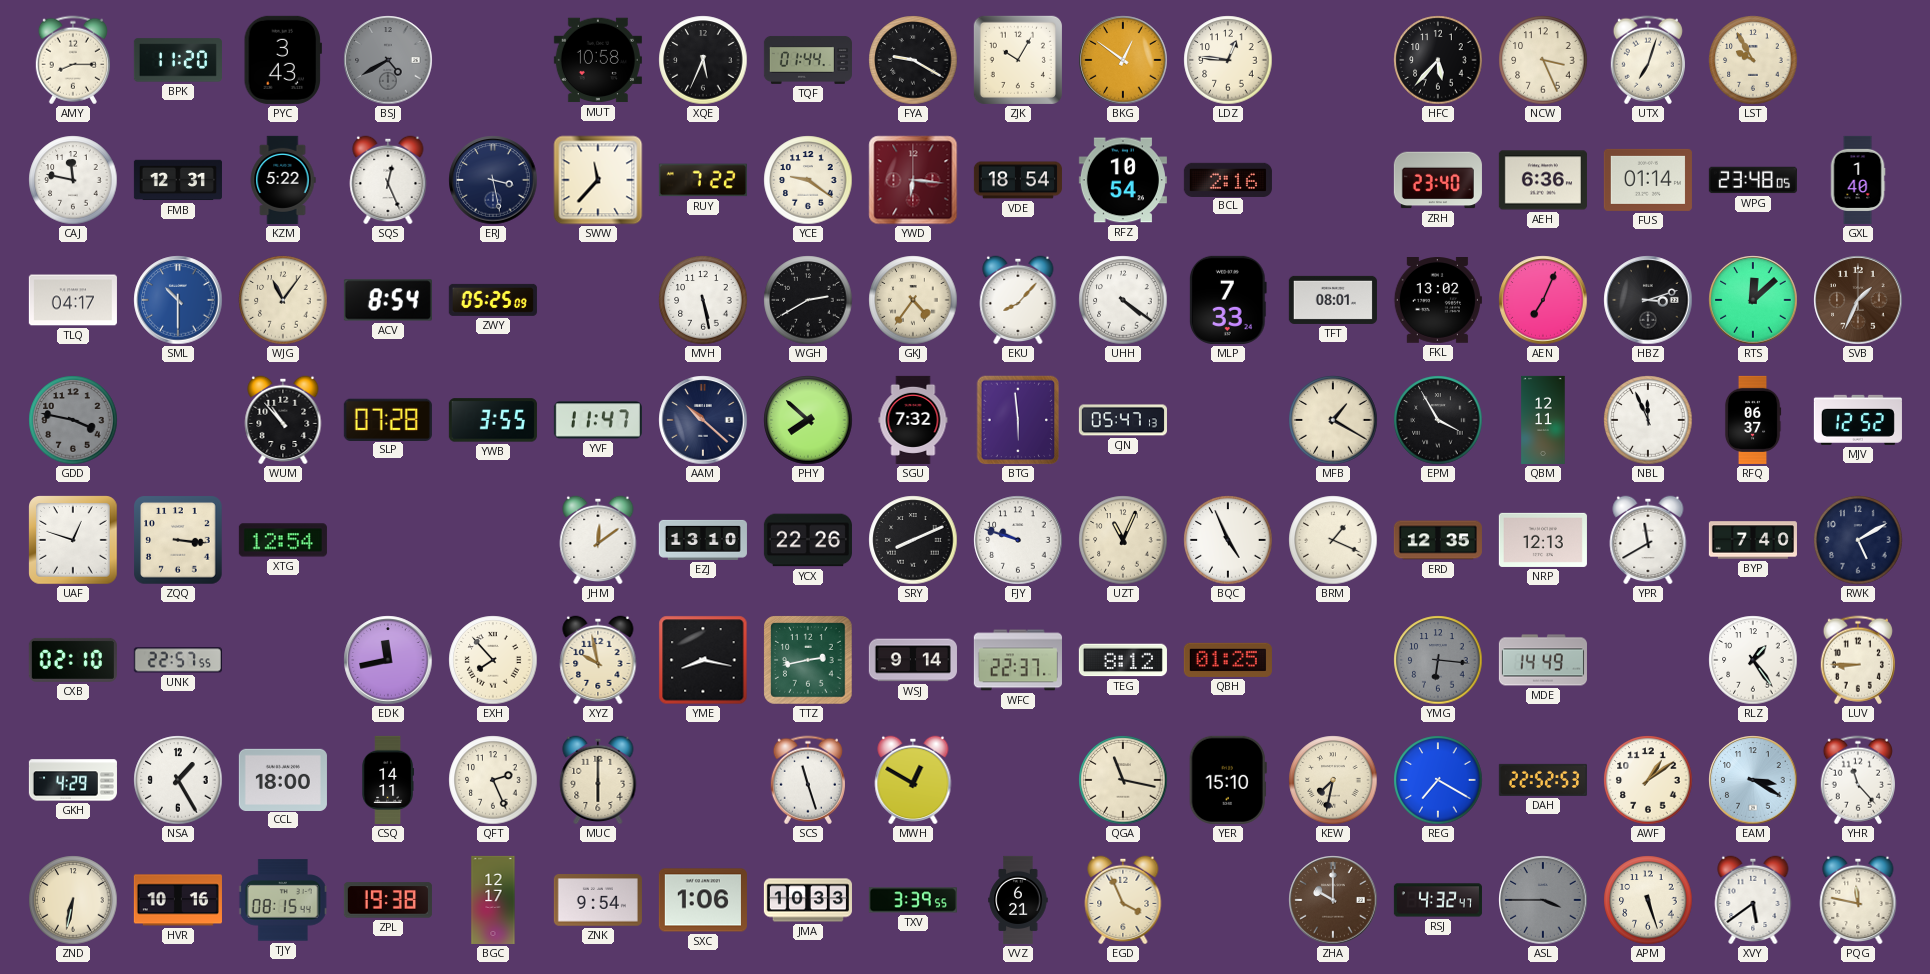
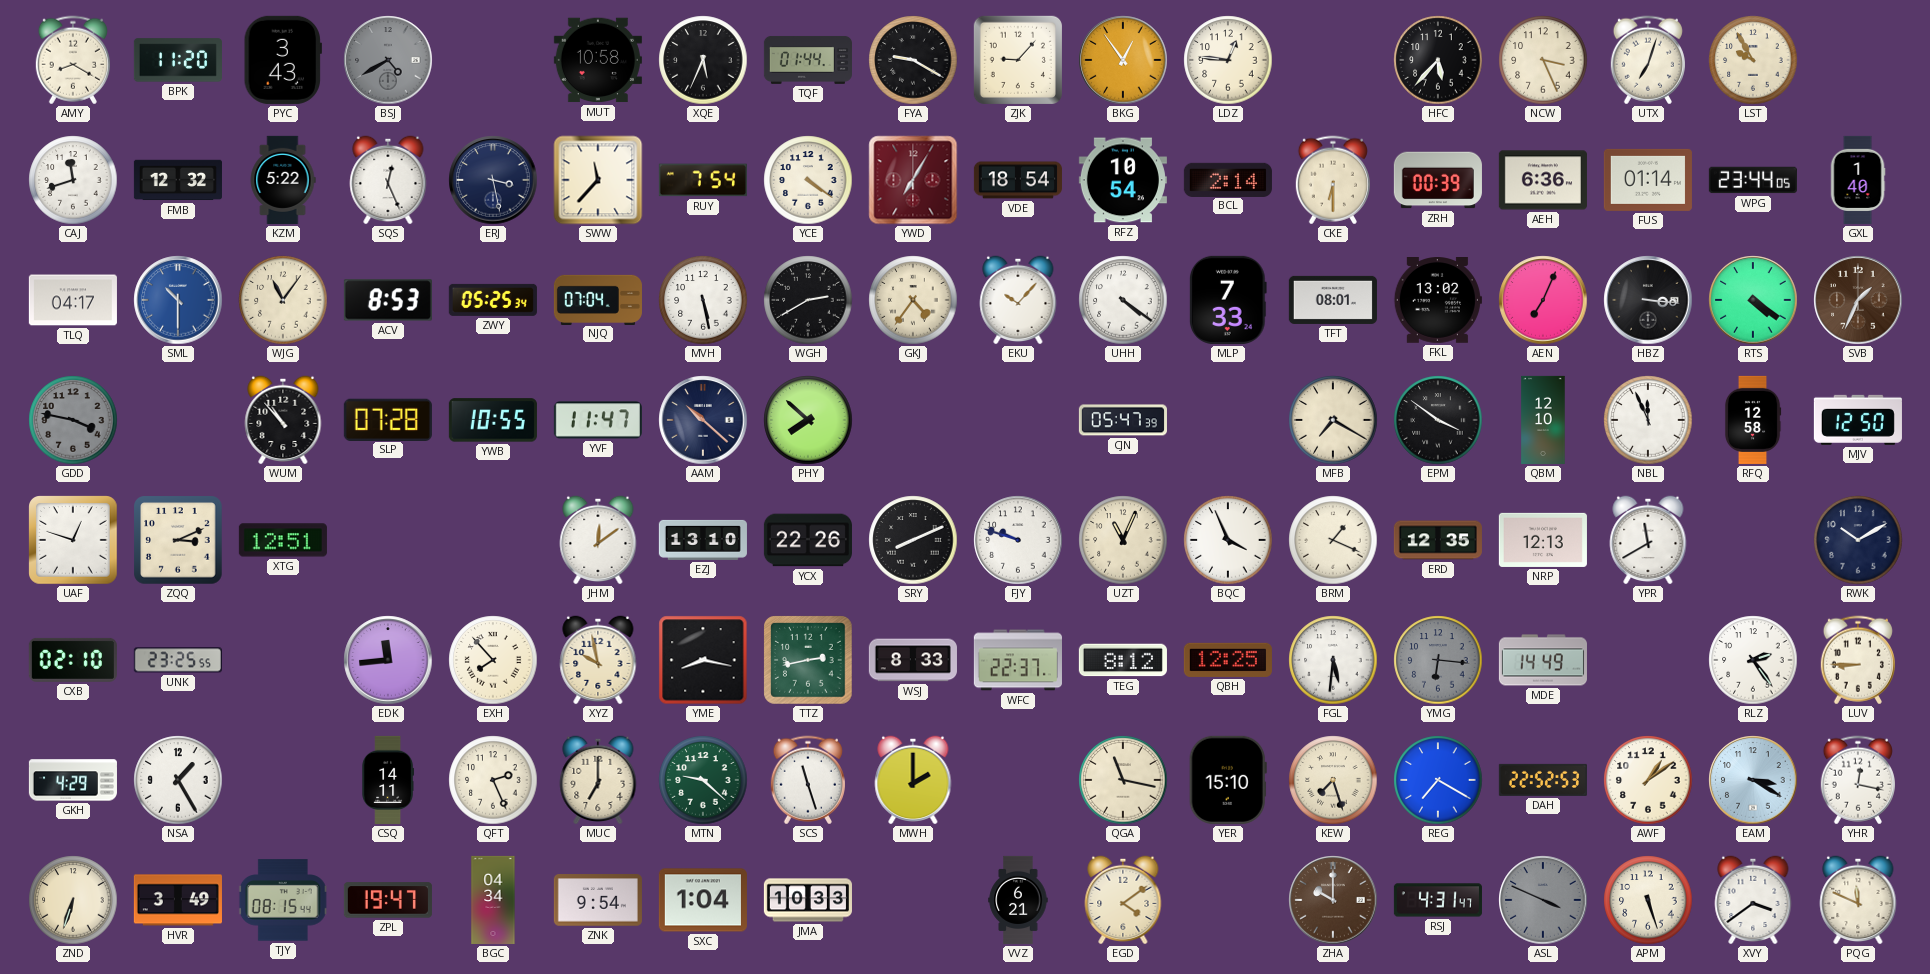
AMY: 8:15 -> 8:20
ZJK: 10:05 -> 9:07
BKG: 12:51 -> 12:54
CAJ: 11:47 -> 11:42
FMB: 12:31 -> 12:32
RUY: 7:22 -> 7:54
YCE: 9:21 -> 4:21
YWD: 6:16 -> 7:05
BCL: 2:16 -> 2:14
CKE: none -> 6:30
ZRH: 23:40 -> 00:39
WPG: 23:48 -> 23:44
ACV: 8:54 -> 8:53
ZWY: 05:25:09 -> 05:25:34
NJQ: none -> 07:04
EKU: 8:07 -> 10:07
HBZ: 3:12 -> 3:16
RTS: 12:08 -> 4:21
YWB: 3:55 -> 10:55
SGU: 7:32 -> none
BTG: 5:59 -> none
CJN: 05:47:13 -> 05:47:39
MFB: 1:20 -> 7:20
EPM: 3:55 -> 3:51
QBM: 12:11 -> 12:10
RFQ: 06:37 -> 12:58
MJV: 12:52 -> 12:50
ZQQ: 3:16 -> 3:11
XTG: 12:54 -> 12:51
BQC: 4:56 -> 3:56
BYP: 7:40 -> none
RWK: 5:10 -> 10:10
UNK: 22:57 -> 23:25
EDK: 11:43 -> 11:44
WSJ: 9:14 -> 8:33
QBH: 01:25 -> 12:25
FGL: none -> 5:31
RLZ: 1:24 -> 2:24
CCL: 18:00 -> none
MUC: 6:00 -> 7:00
MTN: none -> 9:22
MWH: 12:50 -> 2:00
KEW: 7:32 -> 7:27
YHR: 11:23 -> 12:17
ZND: 6:32 -> 6:33
HVR: 10:16 -> 3:49
ZPL: 19:38 -> 19:47
BGC: 12:17 -> 04:34
SXC: 1:06 -> 1:04
TXV: 3:39 -> none
EGD: 3:56 -> 4:09
RSJ: 4:32 -> 4:31
ASL: 3:45 -> 3:49
XVY: 5:39 -> 3:39
PQG: 11:47 -> 11:49
